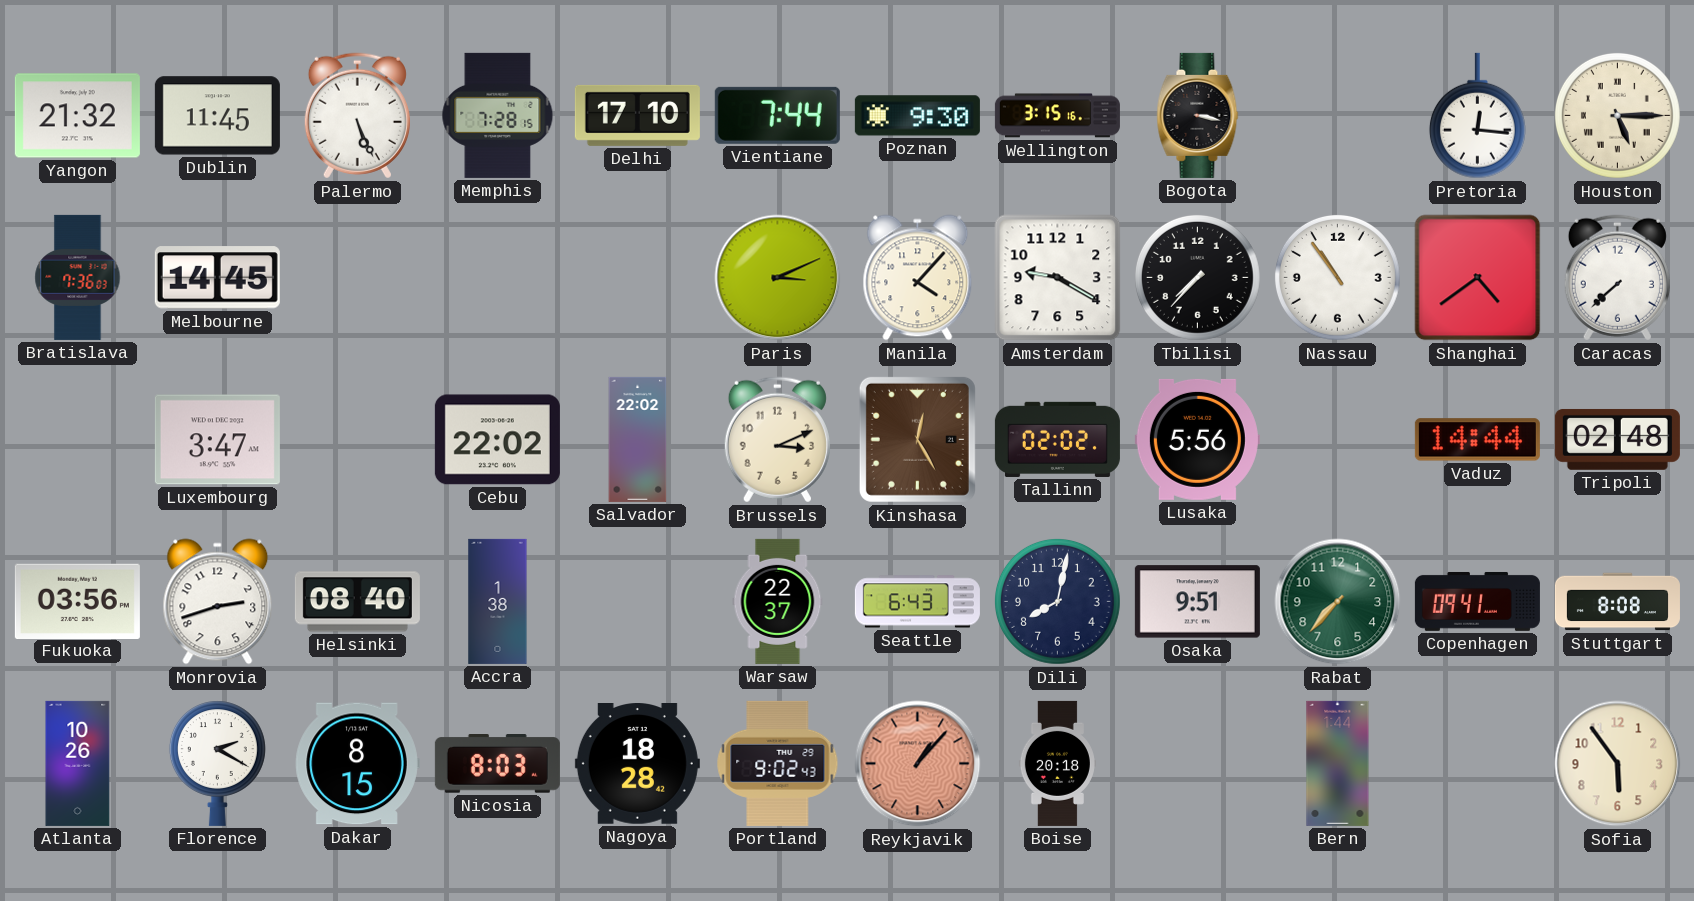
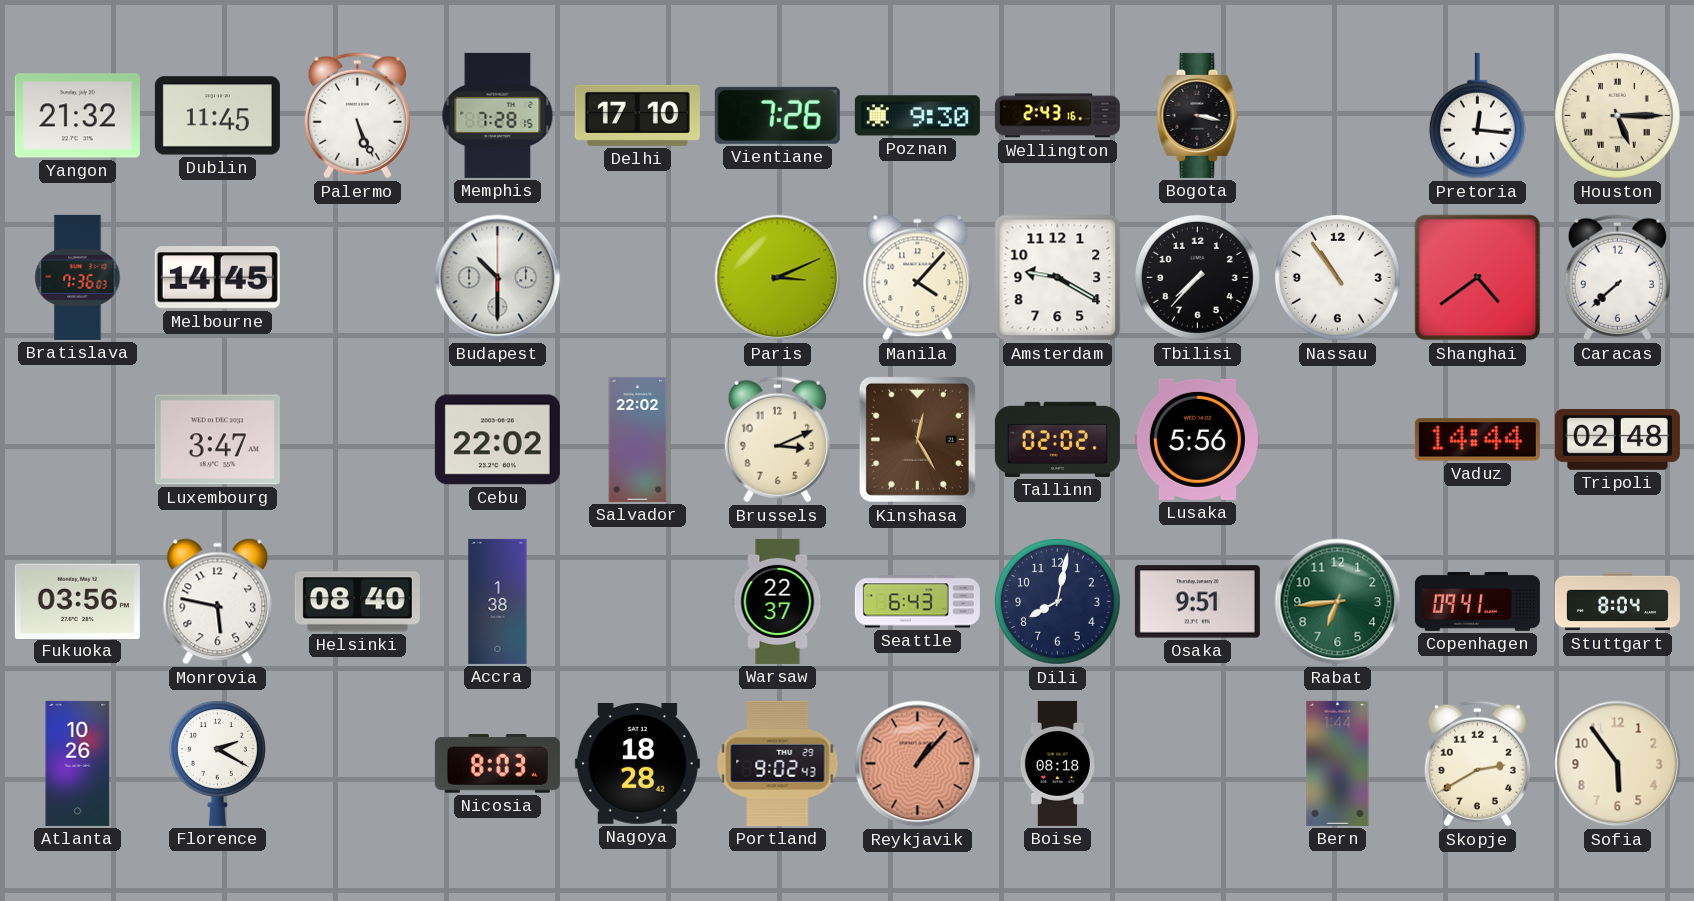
Vientiane: 7:44 -> 7:26
Wellington: 3:15 -> 2:43
Budapest: none -> 10:30
Monrovia: 2:42 -> 5:47
Rabat: 7:37 -> 6:44
Stuttgart: 8:08 -> 8:04
Dakar: 8:15 -> none
Boise: 20:18 -> 08:18
Skopje: none -> 2:40
